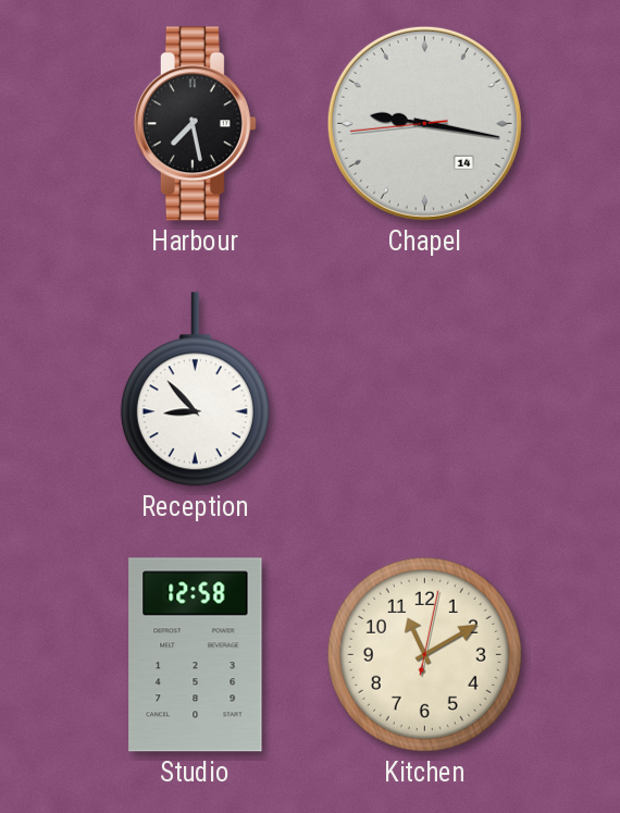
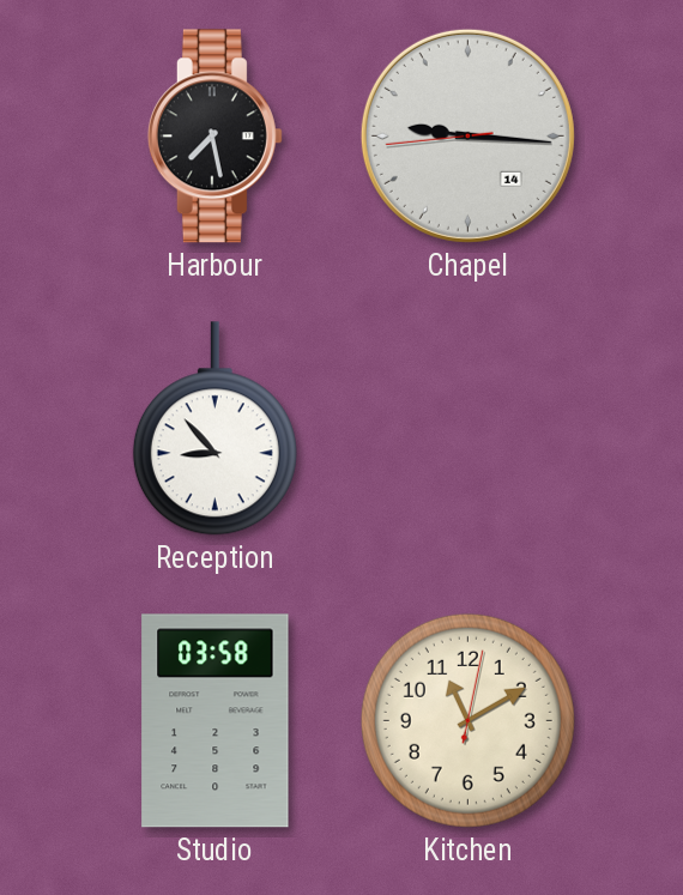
Chapel: 9:16 -> 9:15
Studio: 12:58 -> 03:58
